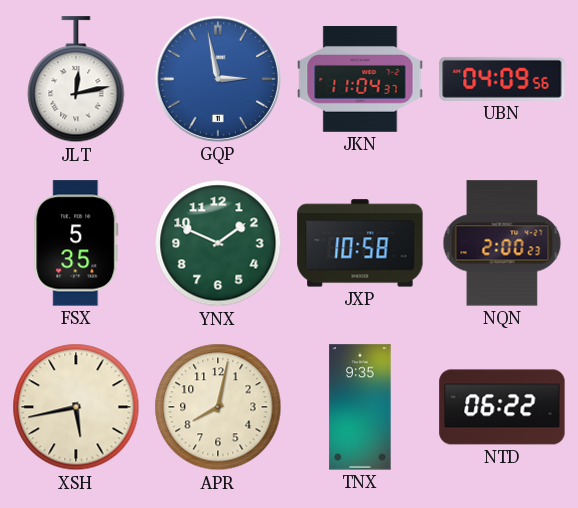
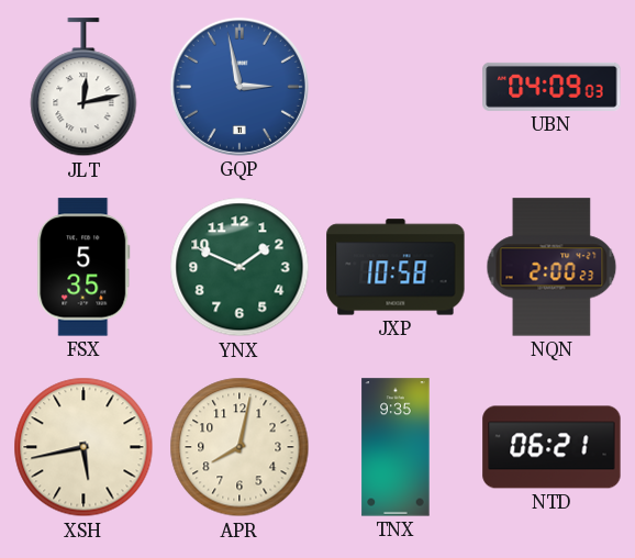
JKN: 11:04 -> none
UBN: 04:09:56 -> 04:09:03
NTD: 06:22 -> 06:21
